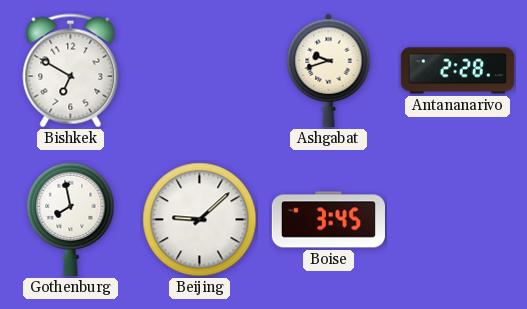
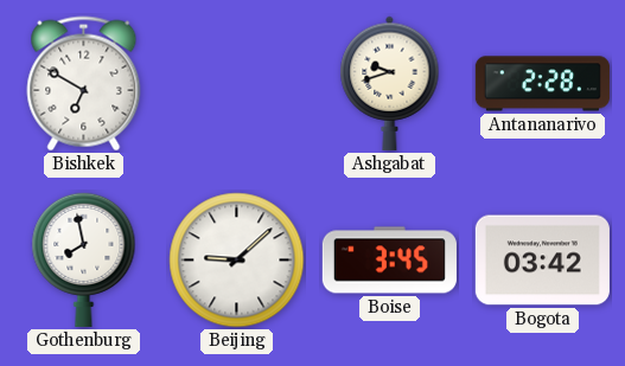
Bogota: none -> 03:42
